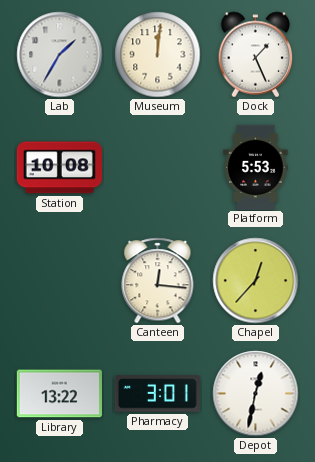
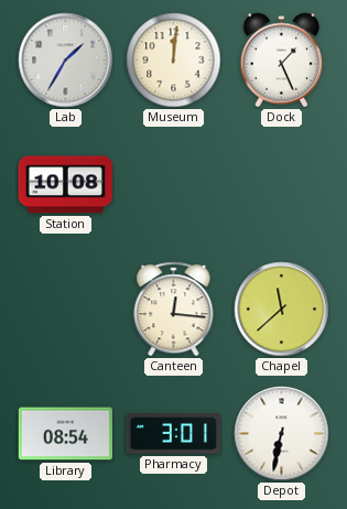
Platform: 5:53 -> none
Chapel: 12:37 -> 11:38
Library: 13:22 -> 08:54
Depot: 12:32 -> 6:32
